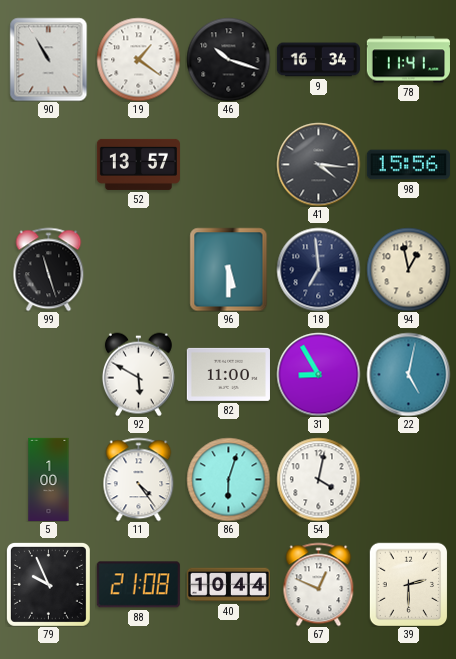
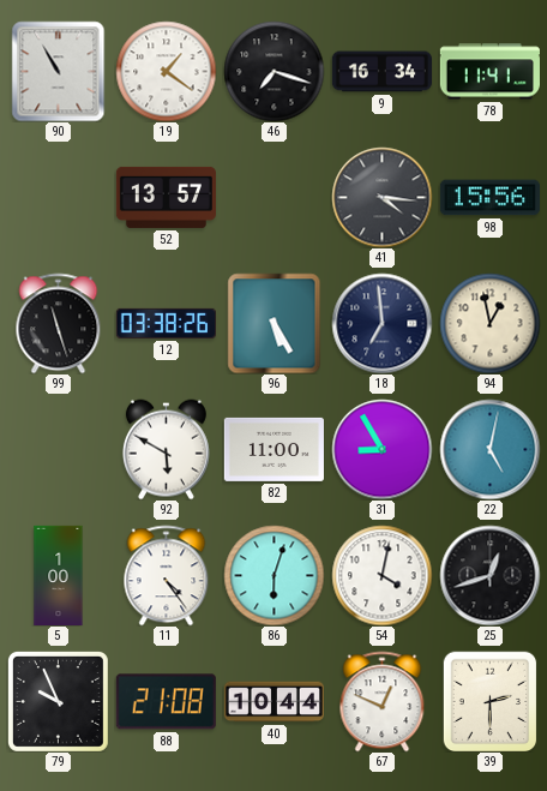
46: 10:18 -> 7:18
12: none -> 03:38
96: 5:30 -> 5:25
25: none -> 12:42
